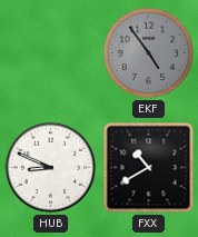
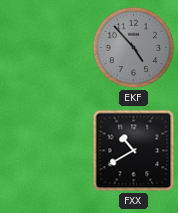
EKF: 4:54 -> 4:53
HUB: 8:49 -> none
